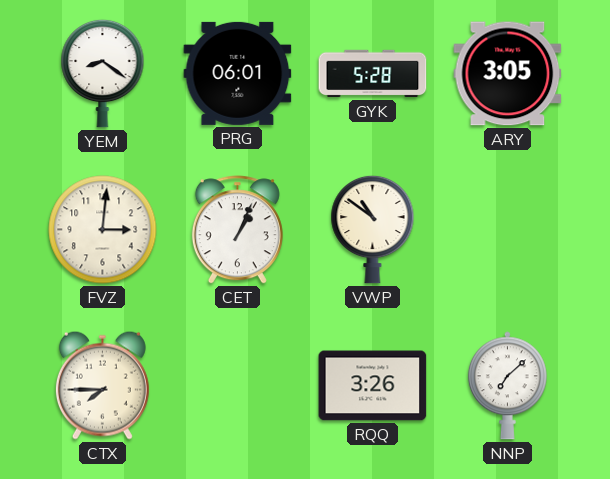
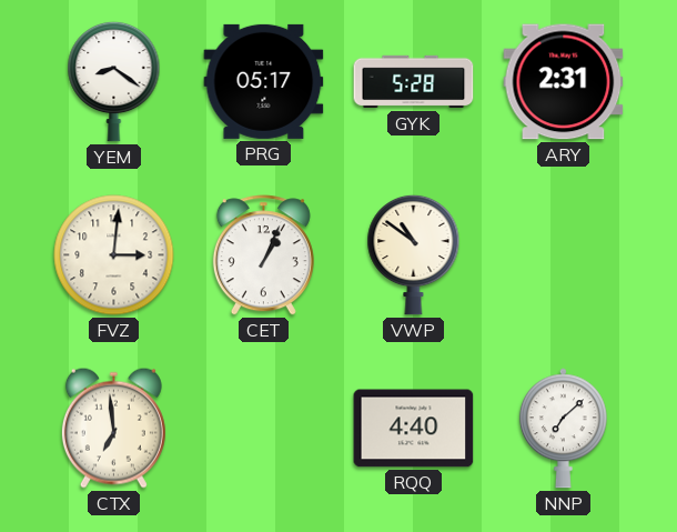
PRG: 06:01 -> 05:17
ARY: 3:05 -> 2:31
CTX: 7:45 -> 6:59
RQQ: 3:26 -> 4:40
